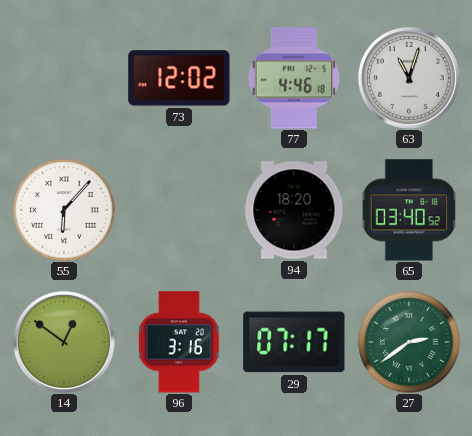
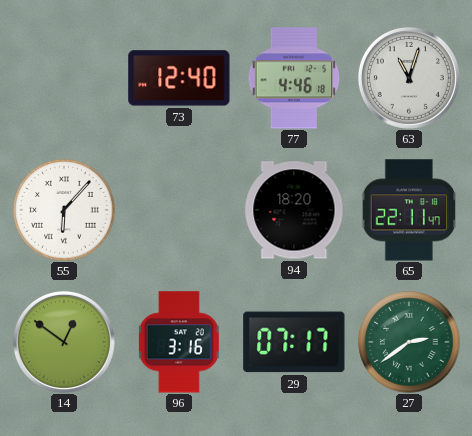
73: 12:02 -> 12:40
65: 03:40 -> 22:11
